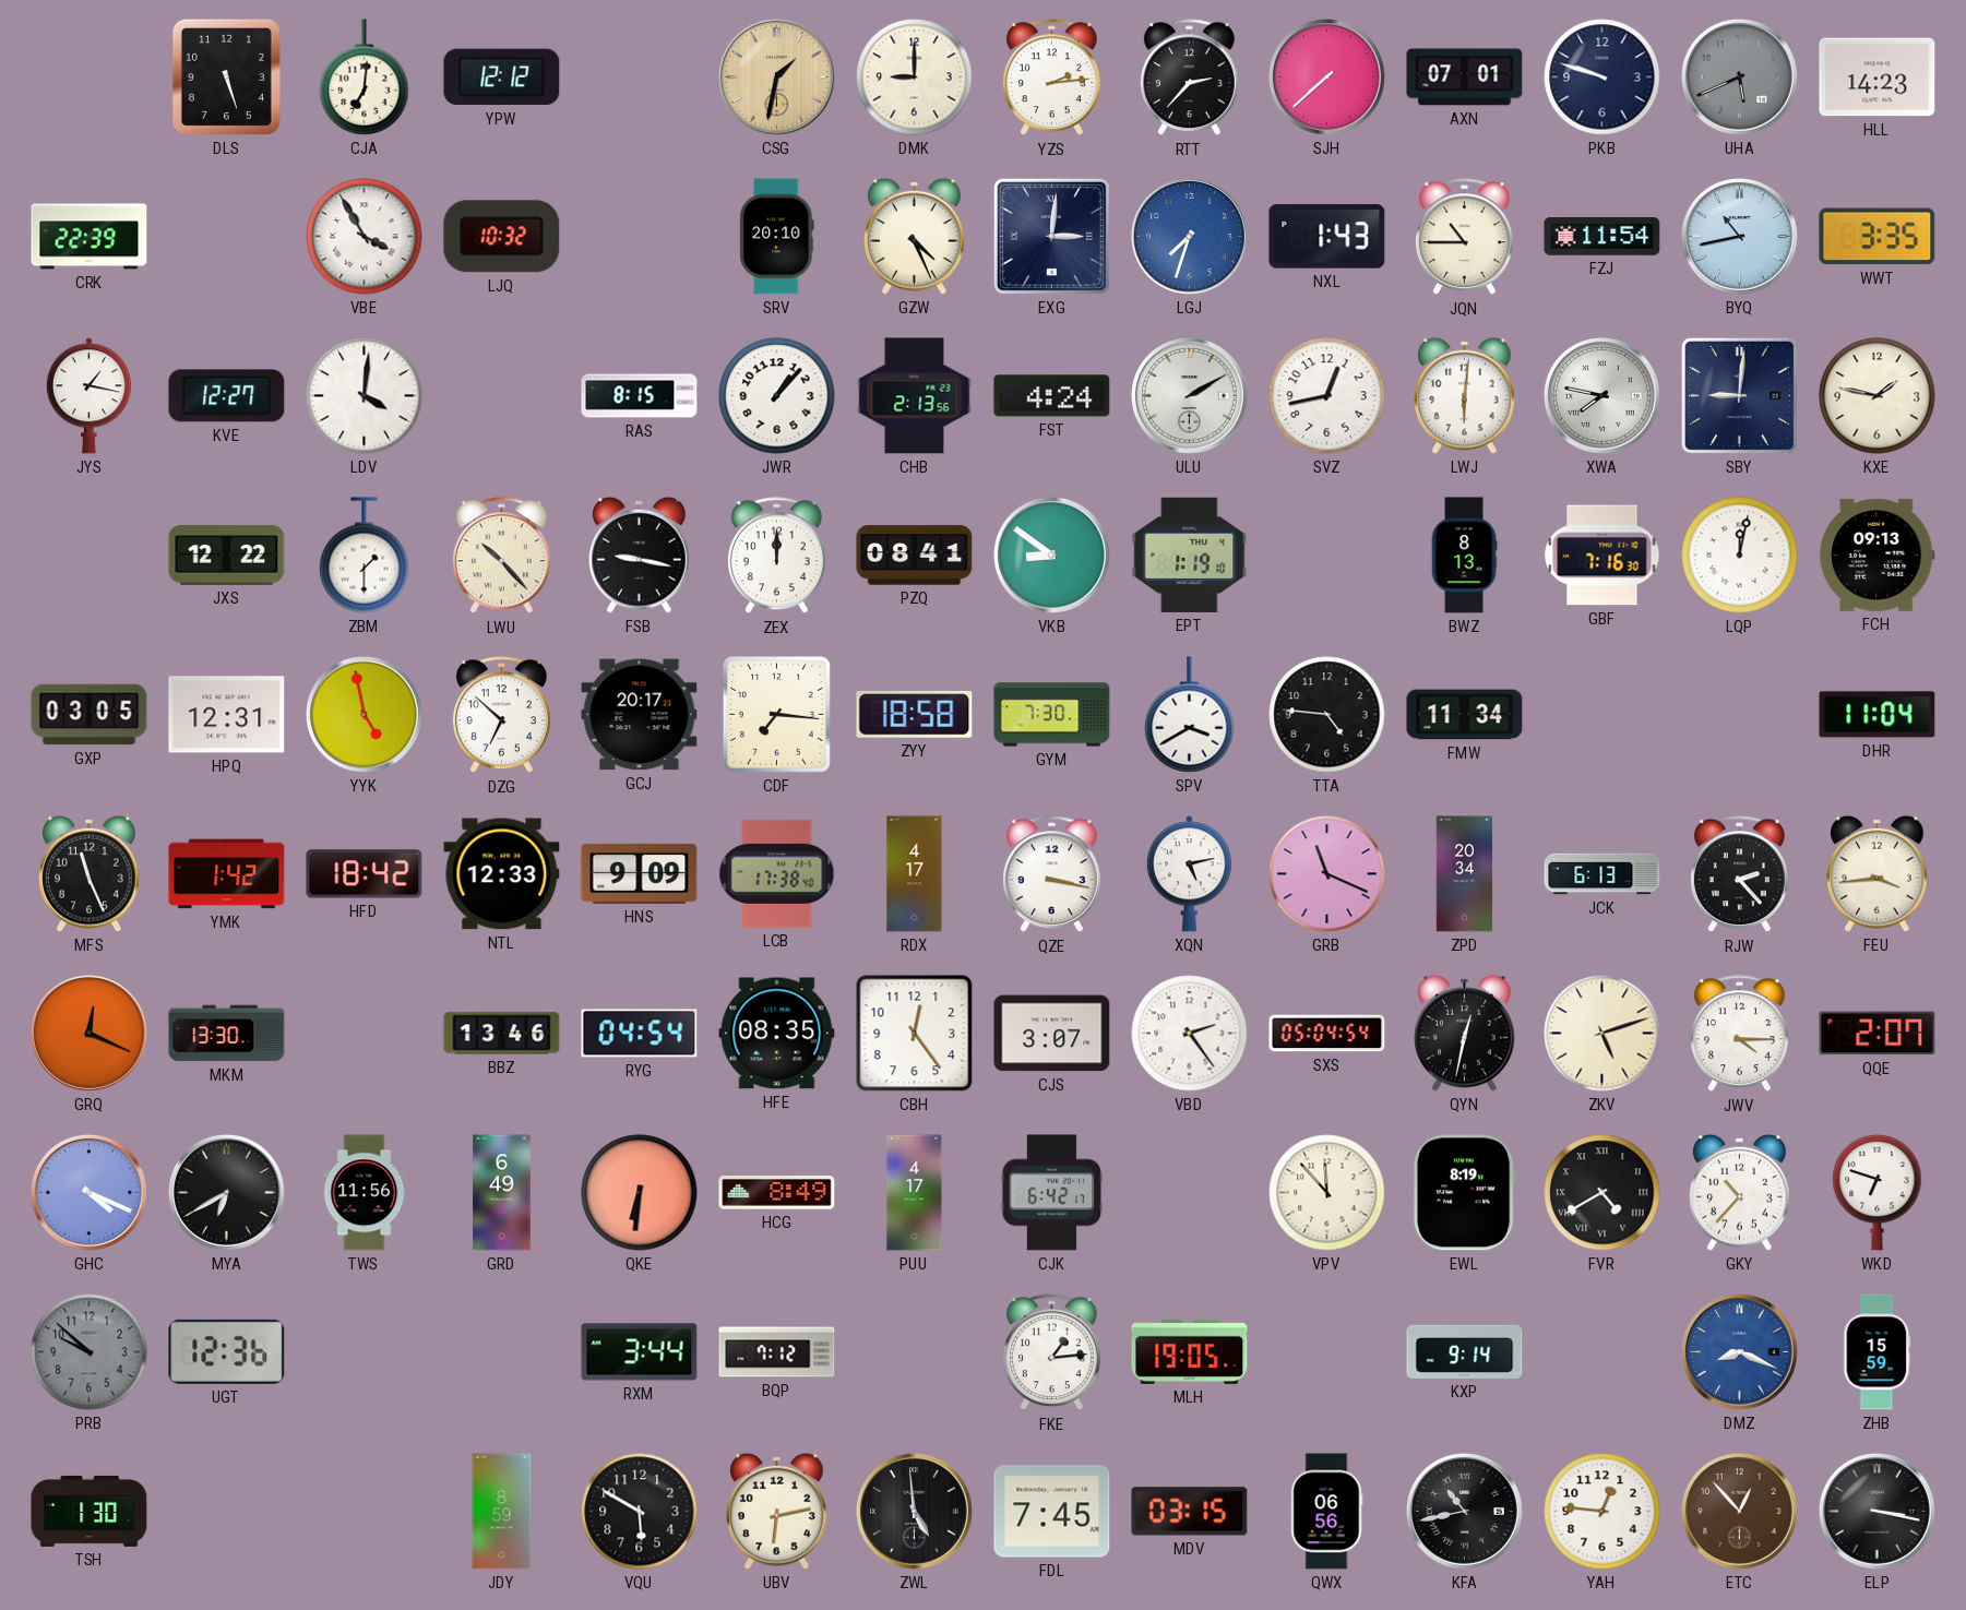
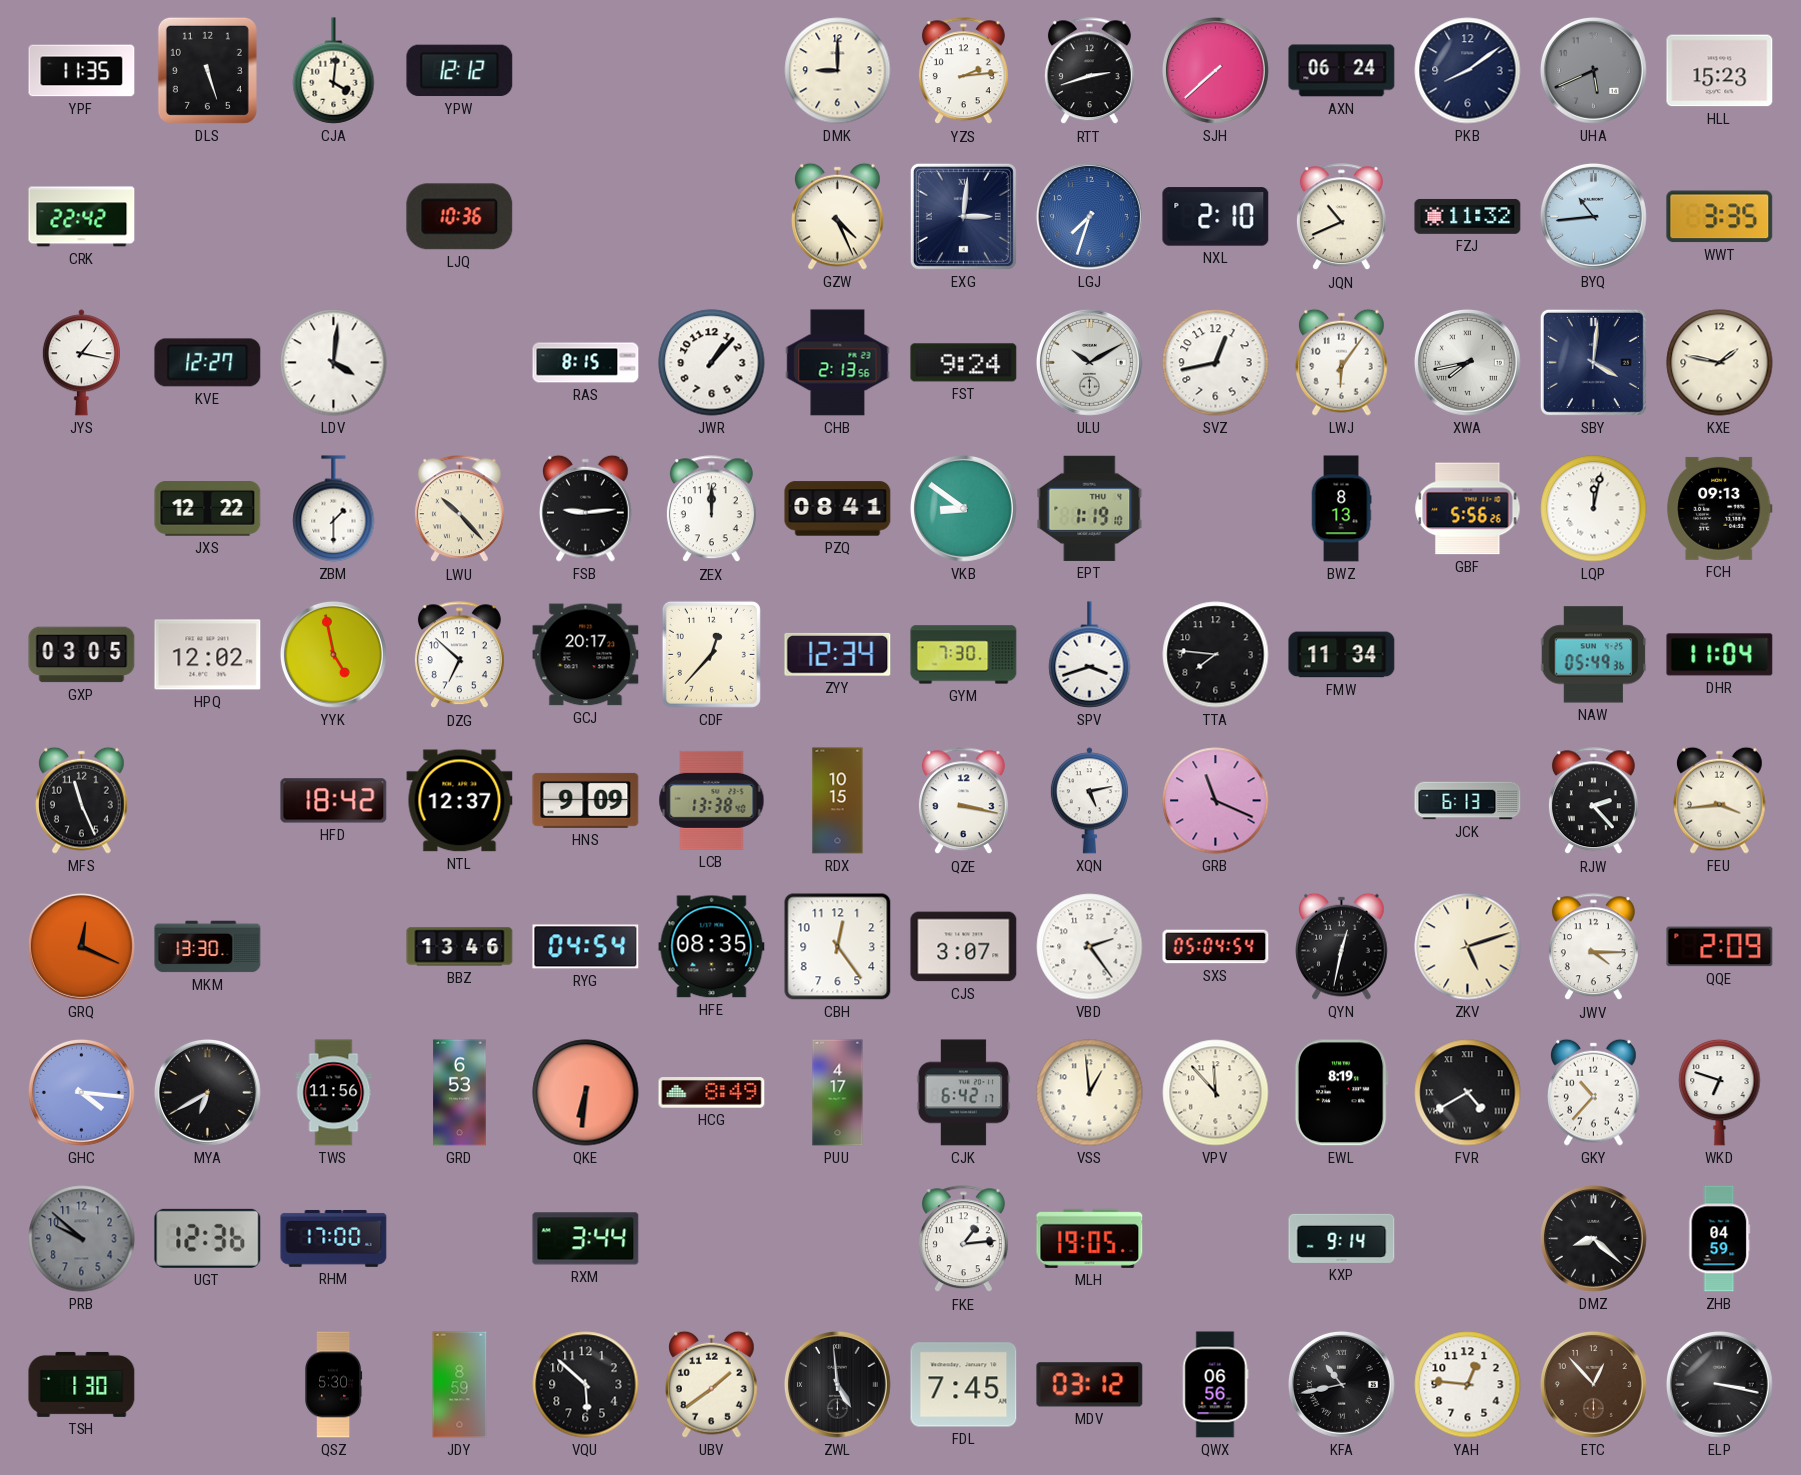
YPF: none -> 11:35
CJA: 7:01 -> 4:01
CSG: 1:32 -> none
RTT: 2:37 -> 2:42
AXN: 07:01 -> 06:24
PKB: 9:48 -> 8:09
HLL: 14:23 -> 15:23
CRK: 22:39 -> 22:42
VBE: 3:55 -> none
LJQ: 10:32 -> 10:36
SRV: 20:10 -> none
NXL: 1:43 -> 2:10
JQN: 10:45 -> 10:41
FZJ: 11:54 -> 11:32
BYQ: 10:43 -> 10:44
FST: 4:24 -> 9:24
ULU: 2:10 -> 10:10
LWJ: 6:01 -> 6:06
XWA: 7:47 -> 7:43
SBY: 9:01 -> 4:01
FSB: 9:17 -> 9:14
GBF: 7:16 -> 5:56
HPQ: 12:31 -> 12:02
CDF: 7:16 -> 12:37
ZYY: 18:58 -> 12:34
SPV: 3:40 -> 3:42
TTA: 4:46 -> 7:46
NAW: none -> 05:49
YMK: 1:42 -> none
NTL: 12:33 -> 12:37
LCB: 17:38 -> 13:38
RDX: 4:17 -> 10:15
ZPD: 20:34 -> none
QQE: 2:07 -> 2:09
GHC: 4:19 -> 4:16
GRD: 6:49 -> 6:53
VSS: none -> 12:59
RHM: none -> 17:00
BQP: 7:12 -> none
DMZ: 8:19 -> 8:22
DMZ dial: blue -> black
ZHB: 15:59 -> 04:59
QSZ: none -> 5:30
VQU: 5:50 -> 5:52
UBV: 6:13 -> 1:39
MDV: 03:15 -> 03:12
